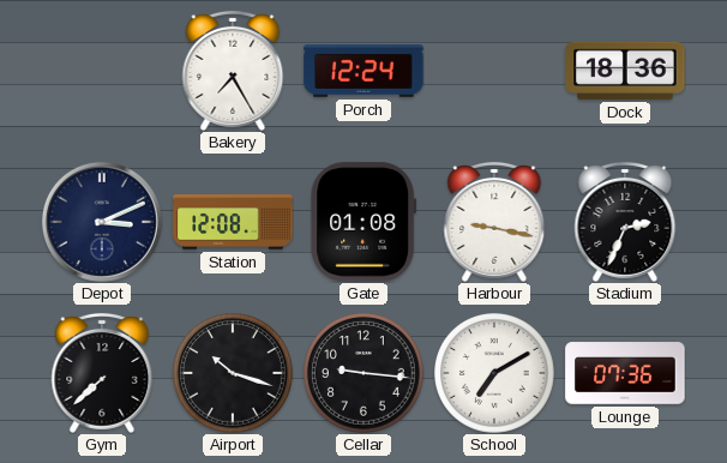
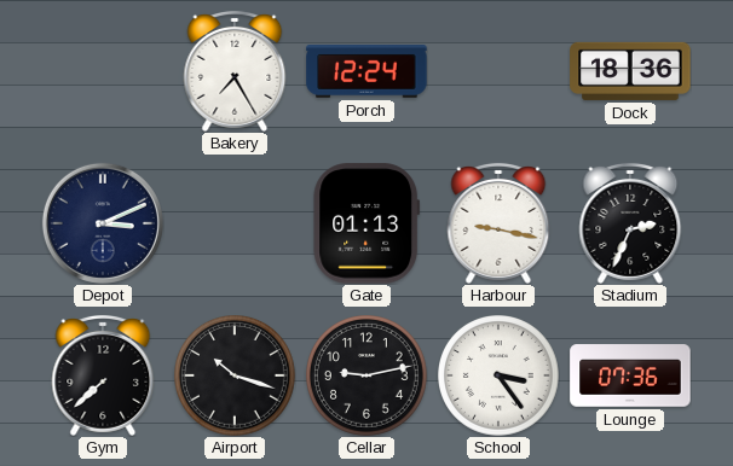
Station: 12:08 -> none
Gate: 01:08 -> 01:13
Cellar: 9:16 -> 9:13
School: 7:10 -> 3:24
